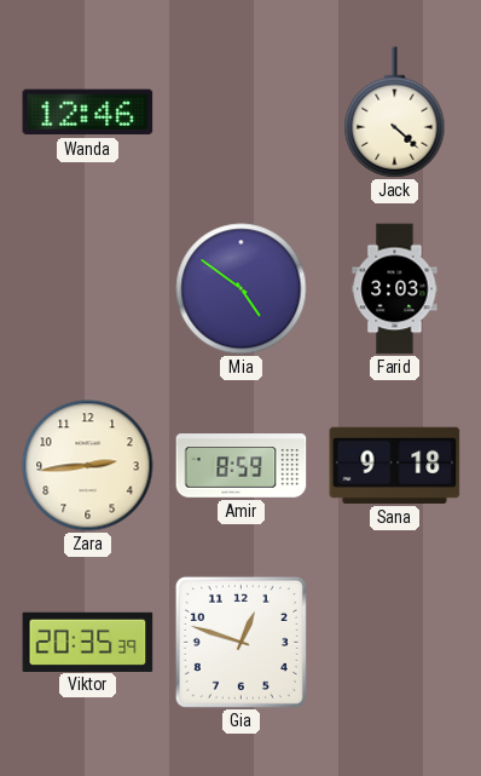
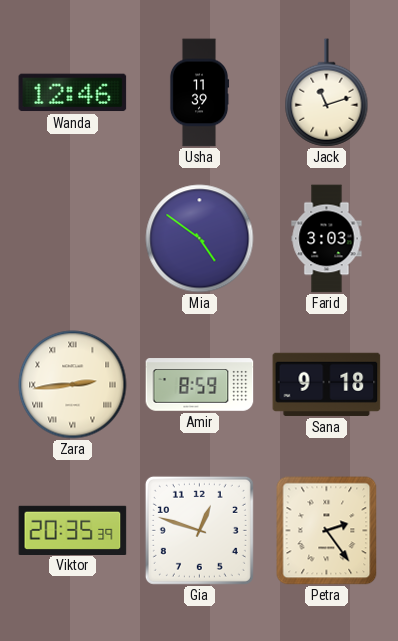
Usha: none -> 11:39
Jack: 4:22 -> 11:12
Zara numerals: Arabic -> Roman
Petra: none -> 2:24
